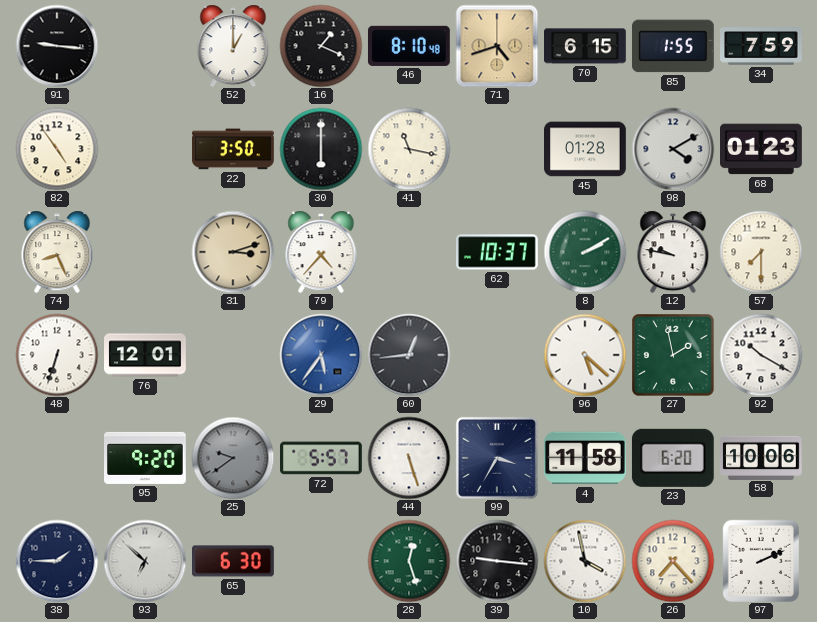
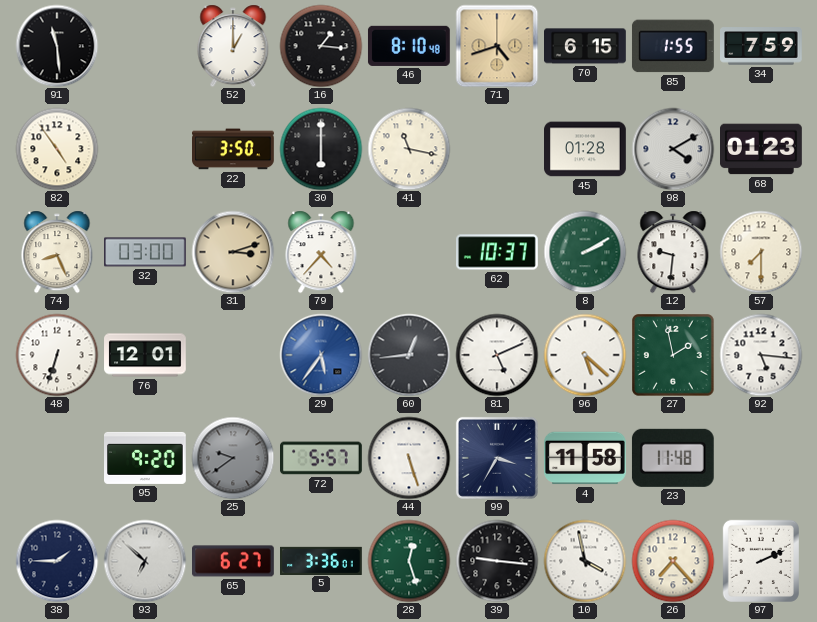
91: 9:16 -> 11:29
16: 1:19 -> 1:16
32: none -> 03:00
12: 9:47 -> 9:31
81: none -> 5:11
92: 10:20 -> 5:16
23: 6:20 -> 11:48
58: 10:06 -> none
65: 6:30 -> 6:27
5: none -> 3:36
